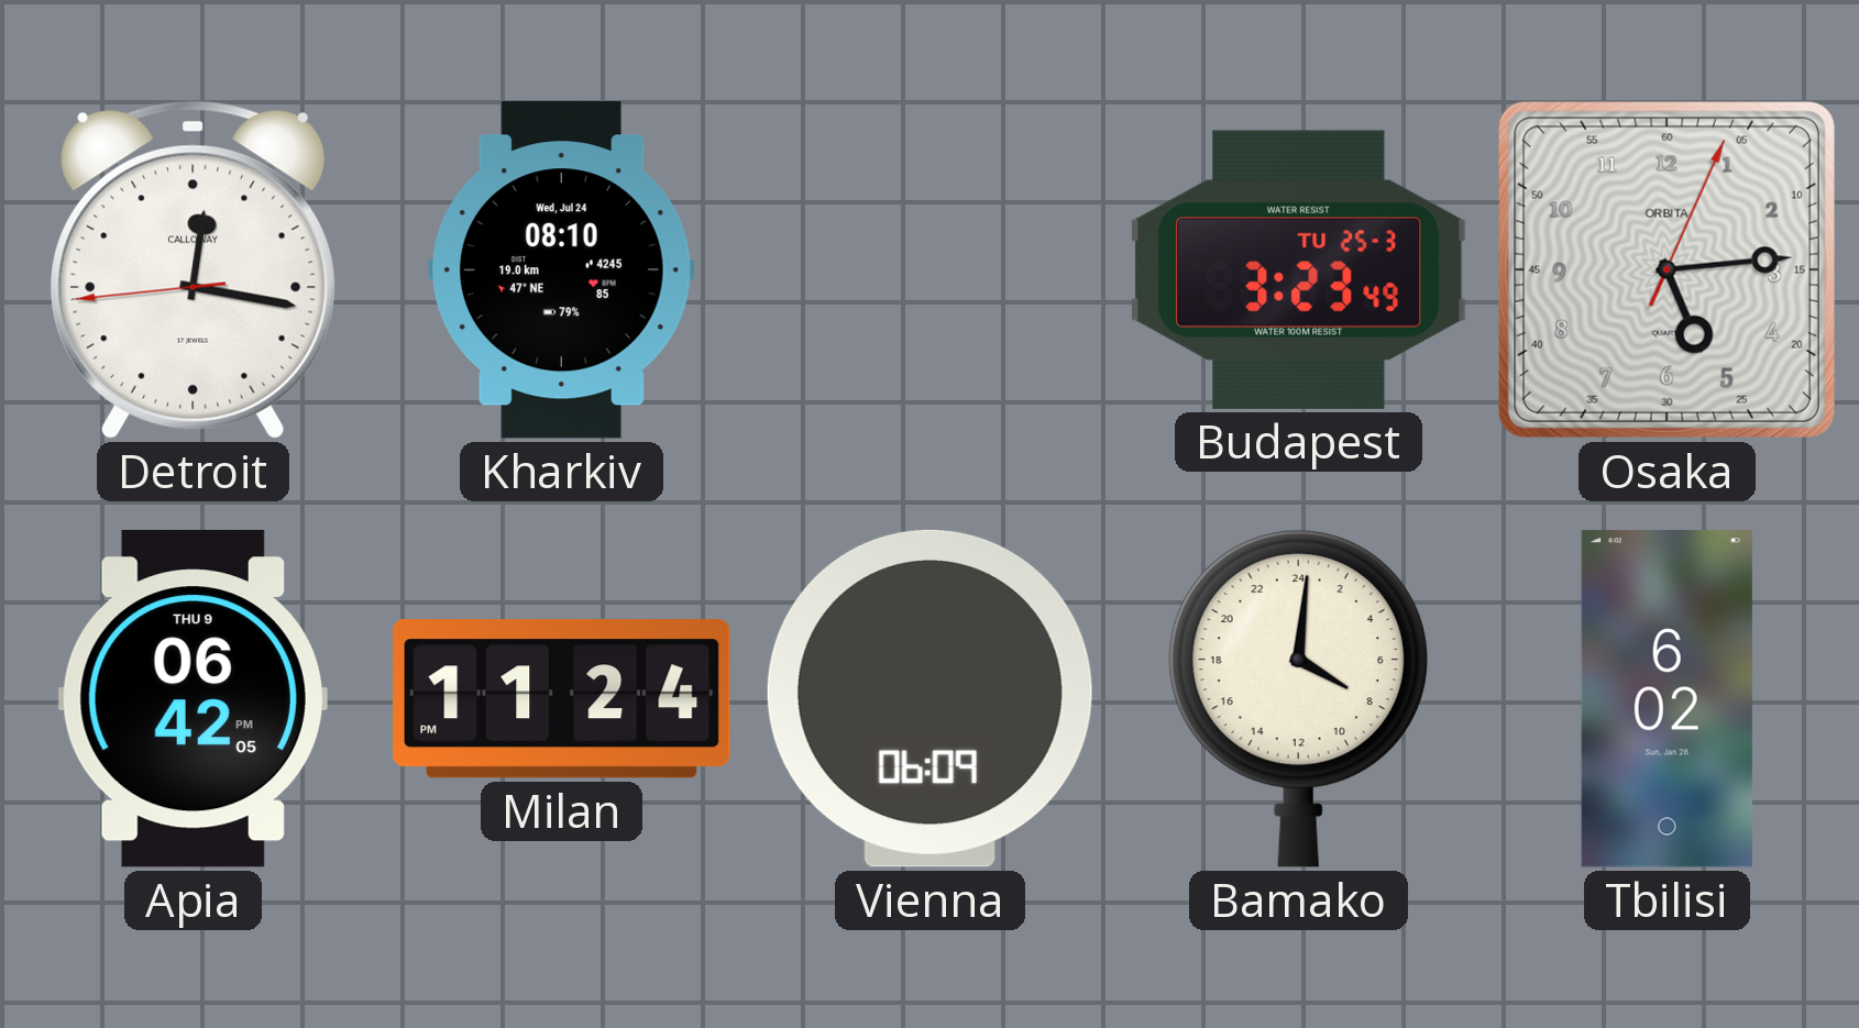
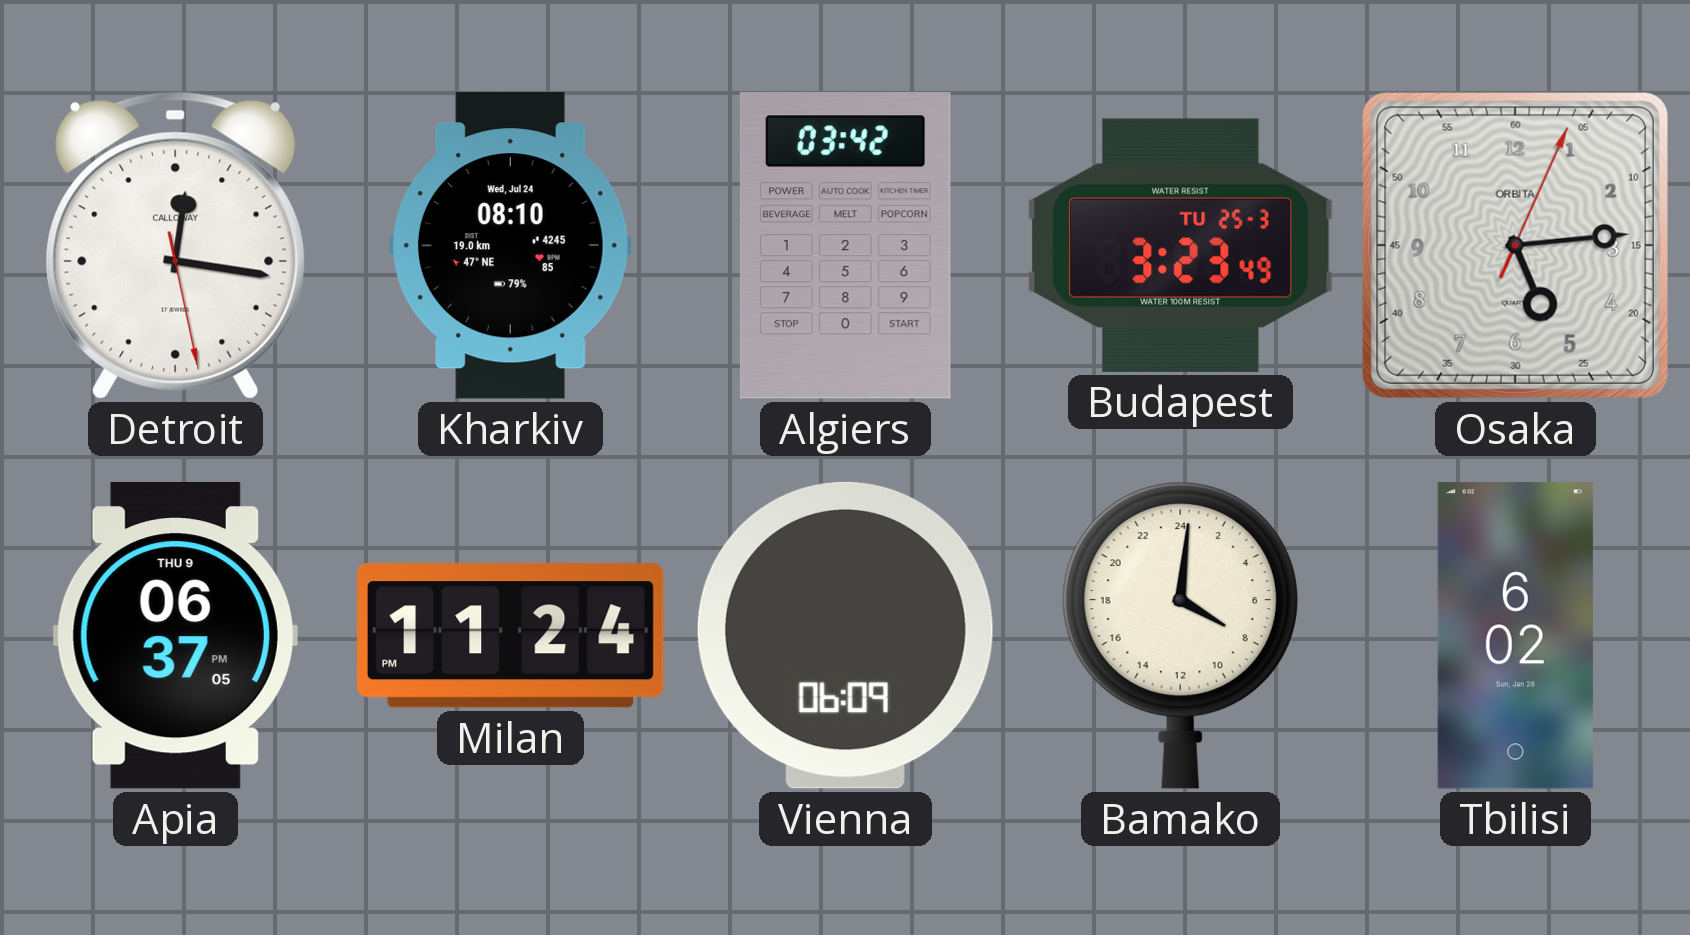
Detroit: 12:16:44 -> 12:16:28
Algiers: none -> 03:42
Apia: 06:42 -> 06:37
